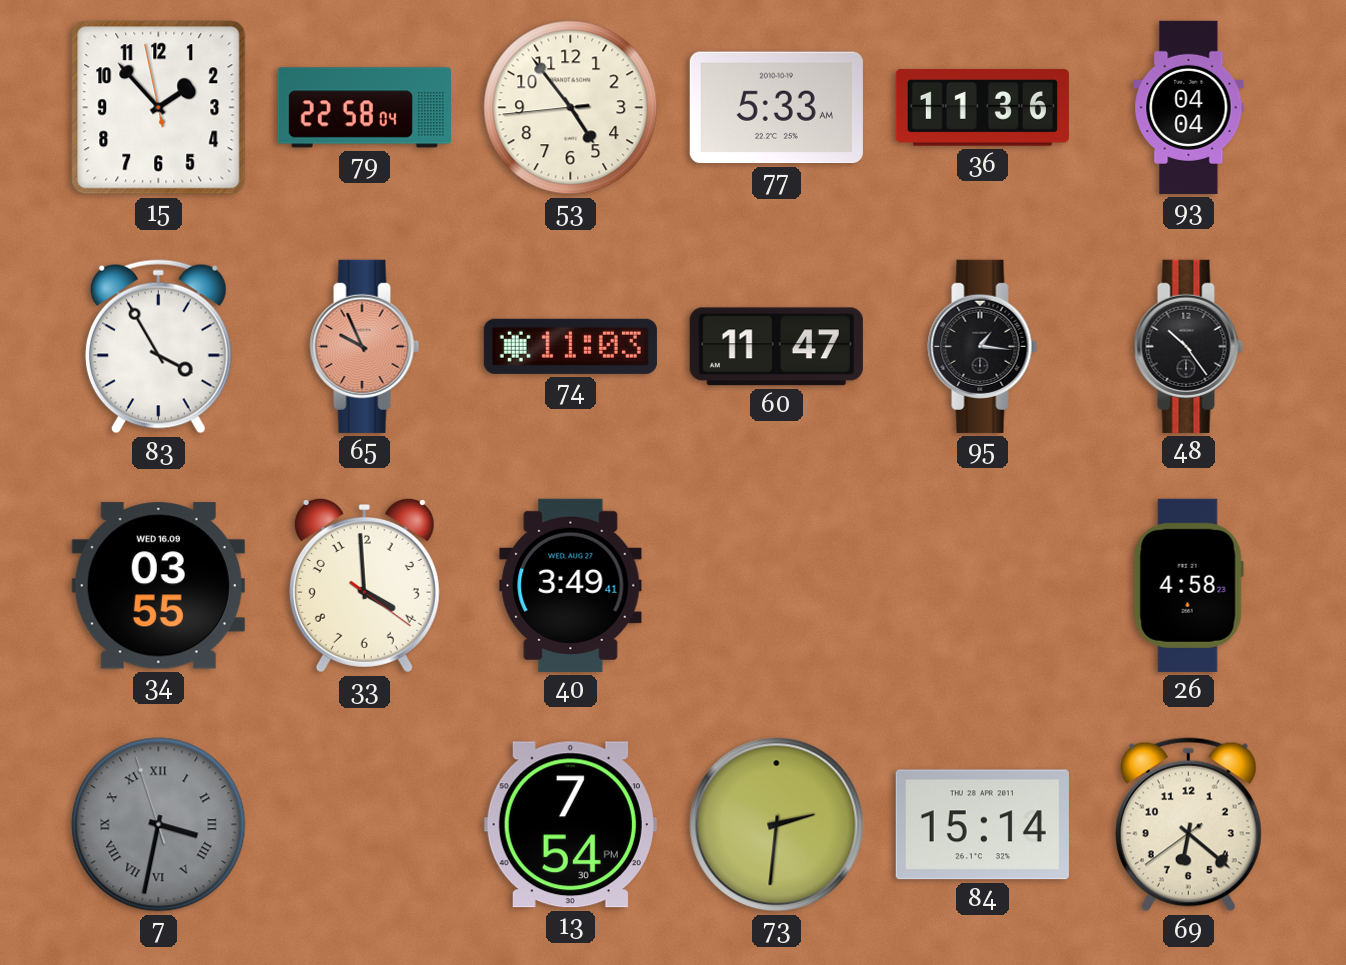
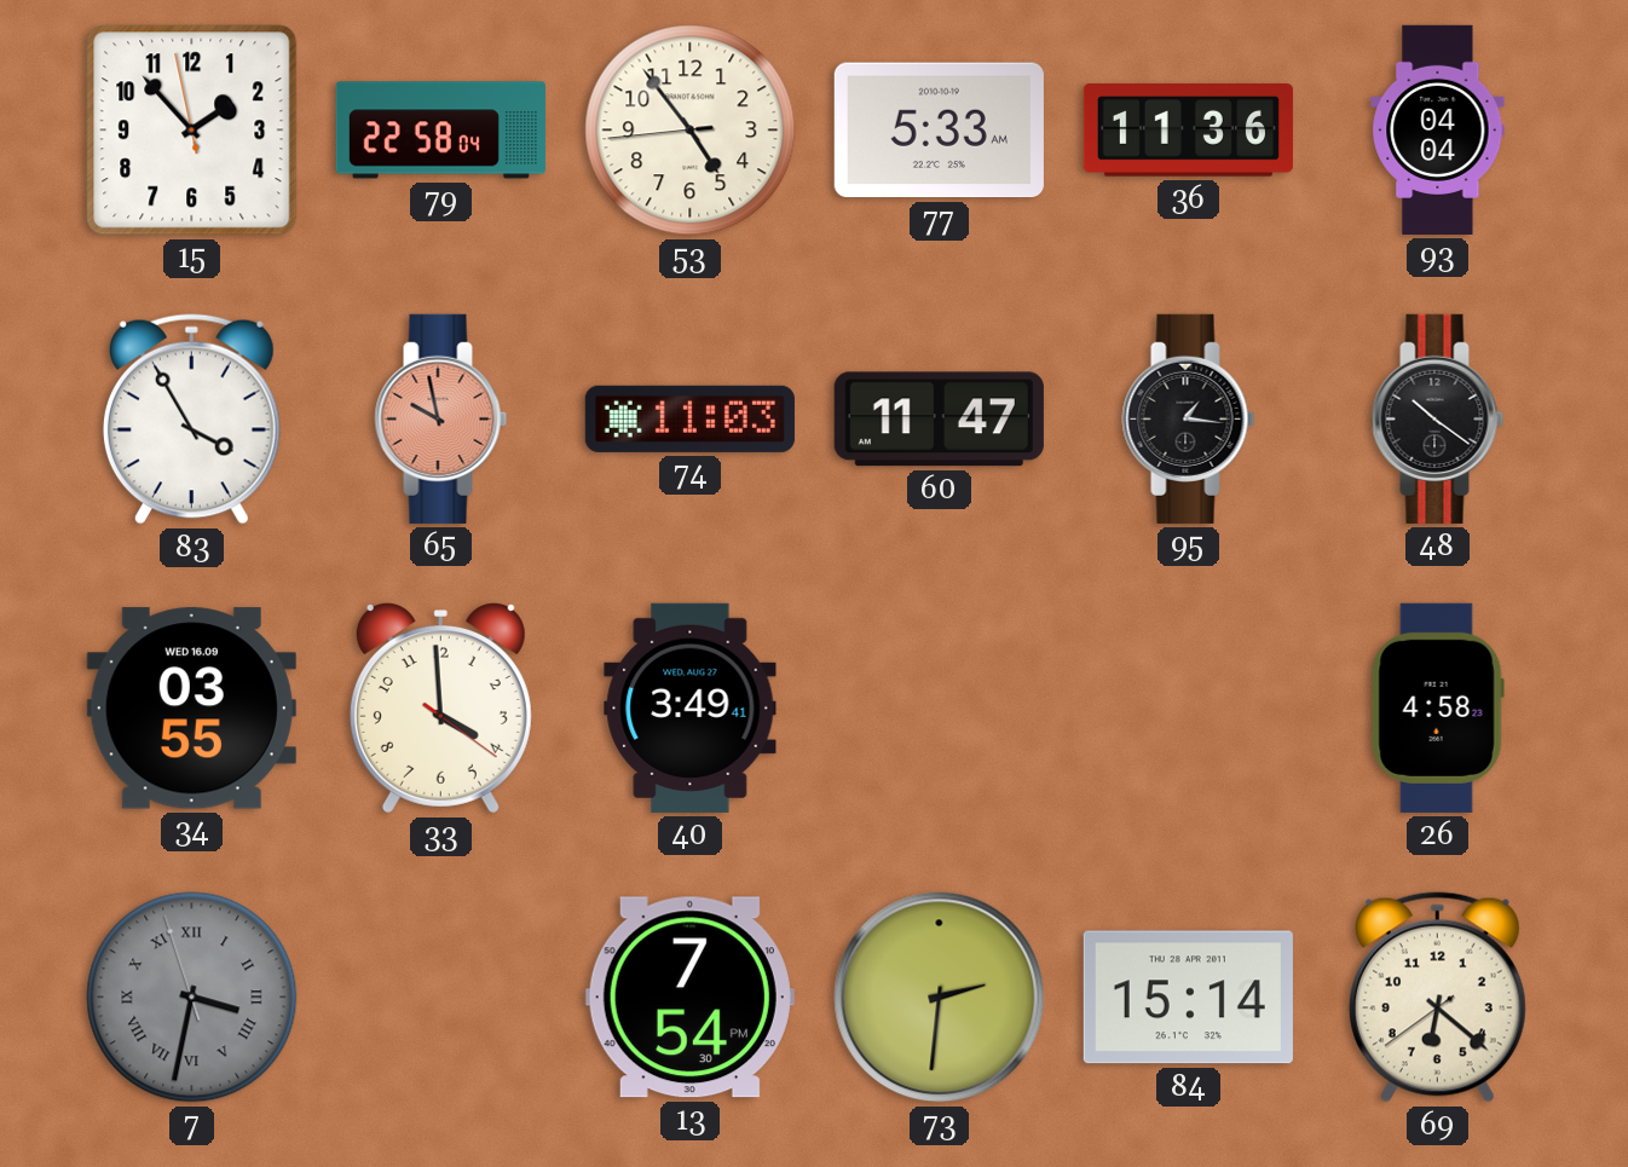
65: 9:56 -> 9:58
48: 10:24 -> 10:21
